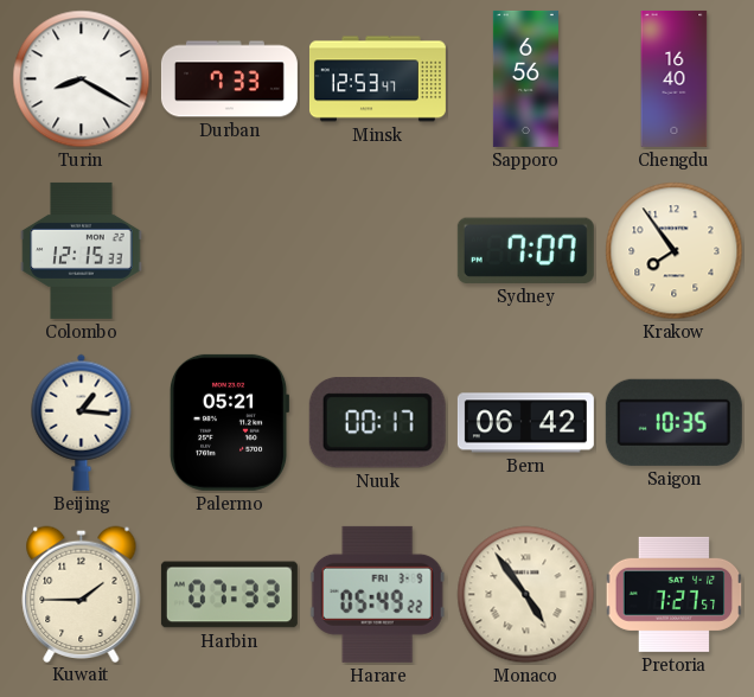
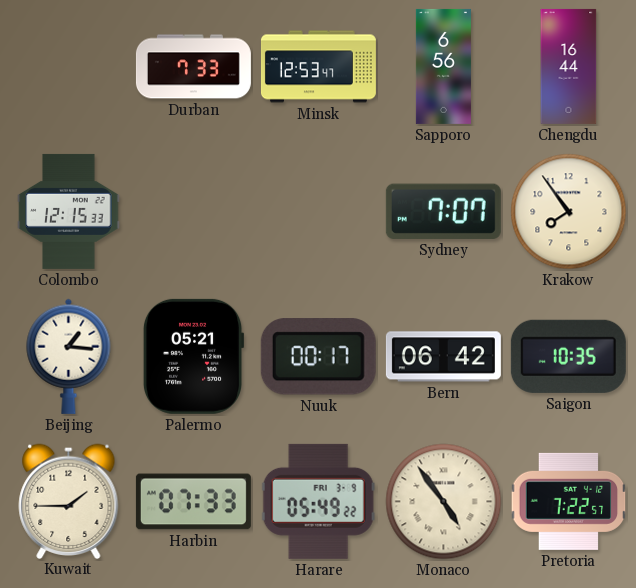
Turin: 8:20 -> none
Chengdu: 16:40 -> 16:44
Pretoria: 7:27 -> 7:22
